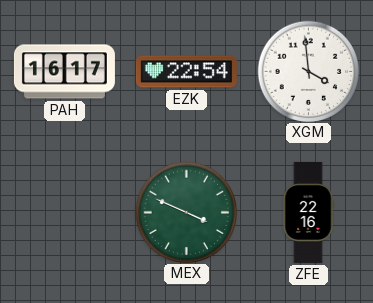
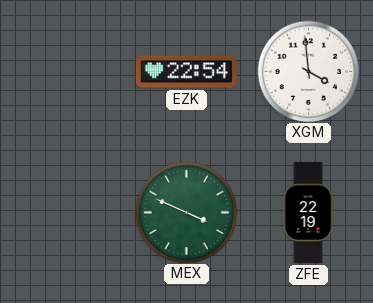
PAH: 16:17 -> none
ZFE: 22:16 -> 22:19
